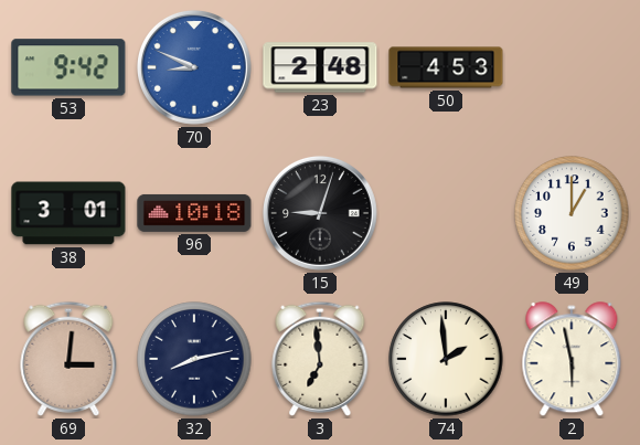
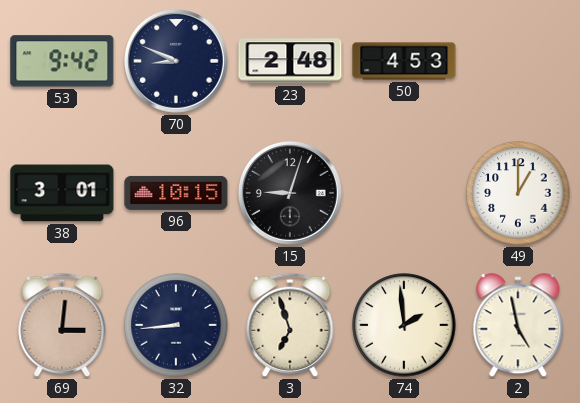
70 dial: blue -> navy
96: 10:18 -> 10:15
32: 8:13 -> 8:44
3: 6:59 -> 6:57
2: 5:58 -> 4:58
